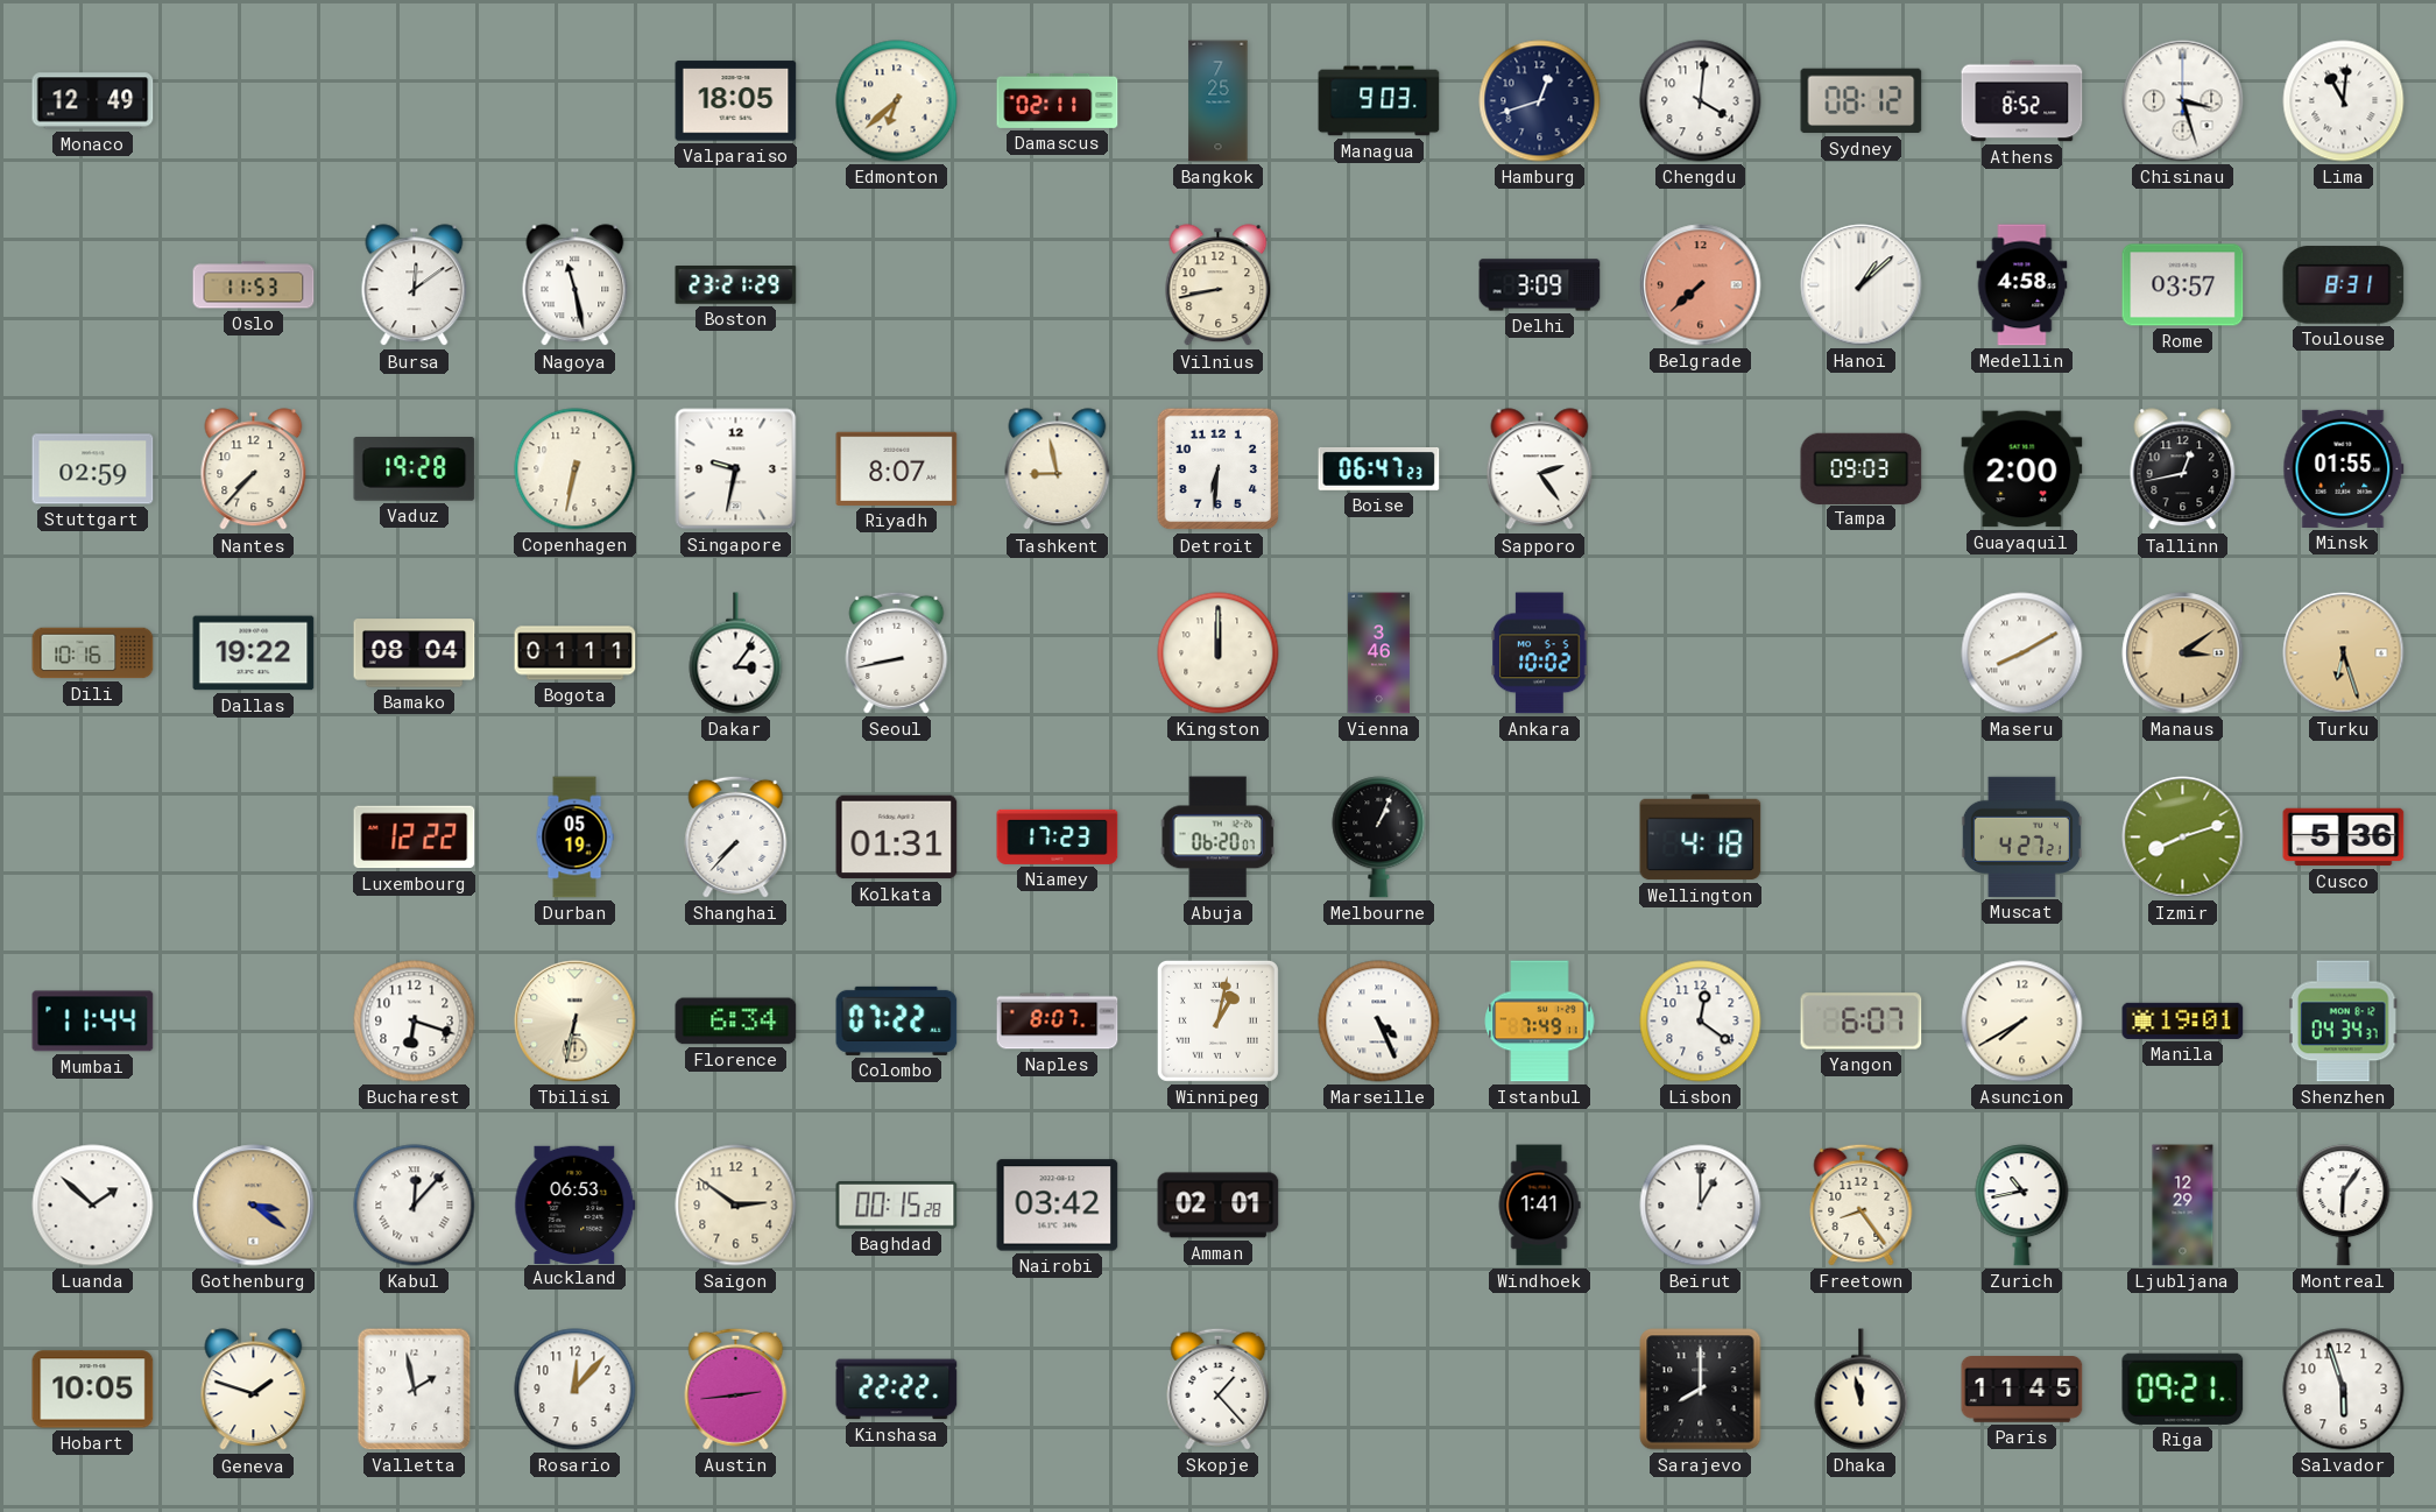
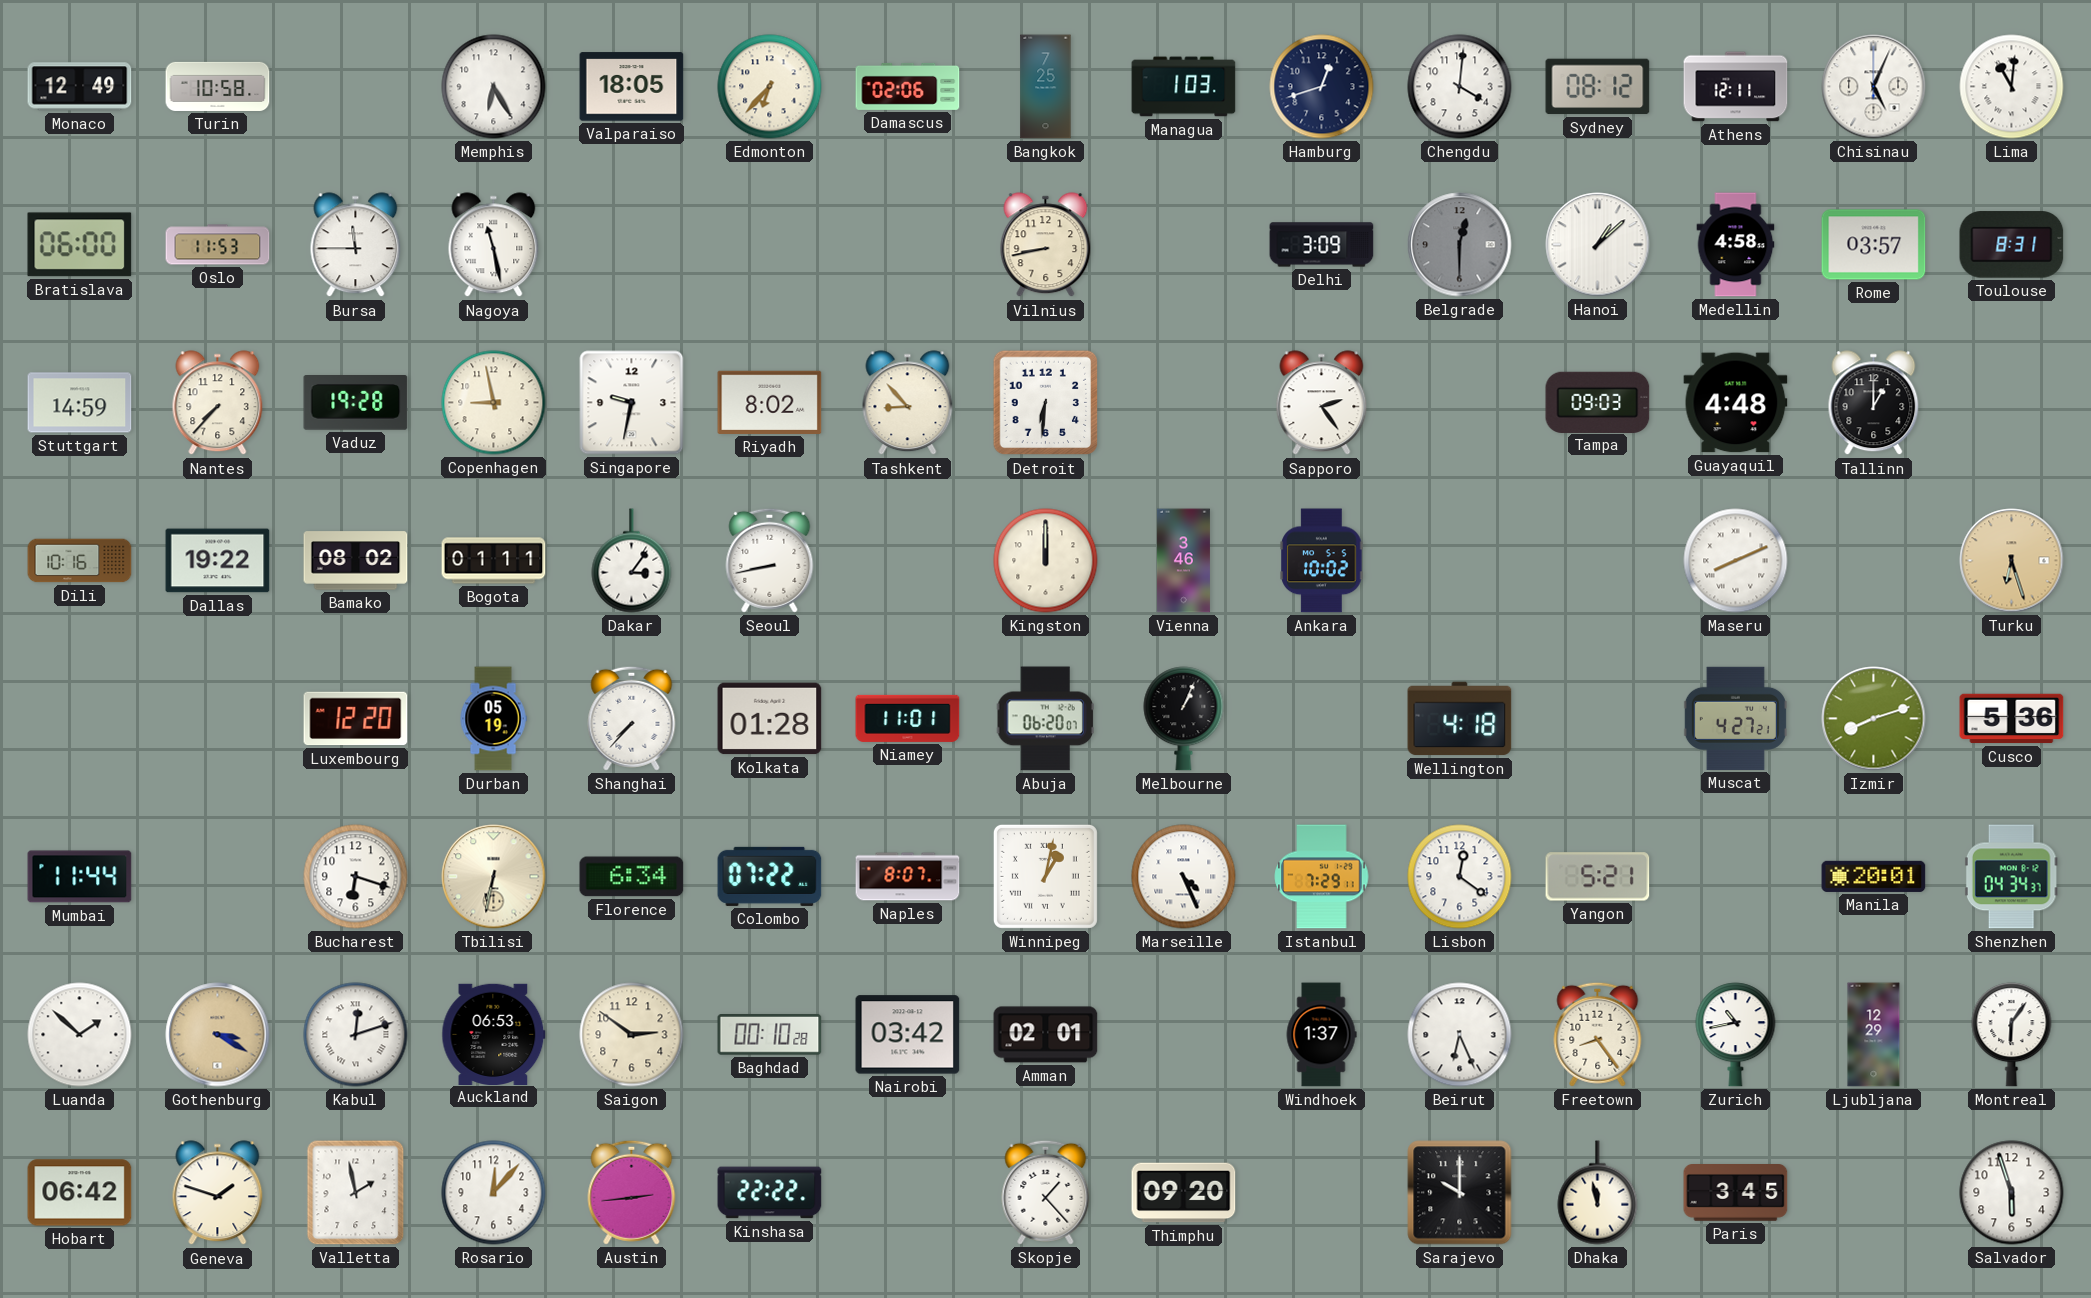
Turin: none -> 10:58
Memphis: none -> 6:25
Edmonton: 6:38 -> 6:37
Damascus: 02:11 -> 02:06
Managua: 9:03 -> 1:03
Athens: 8:52 -> 12:11
Chisinau: 3:27 -> 5:04
Bratislava: none -> 06:00
Bursa: 12:09 -> 11:45
Boston: 23:21 -> none
Belgrade: 7:38 -> 12:30
Belgrade dial: salmon -> grey
Stuttgart: 02:59 -> 14:59
Copenhagen: 6:32 -> 8:58
Riyadh: 8:07 -> 8:02
Tashkent: 8:58 -> 8:53
Boise: 06:47 -> none
Guayaquil: 2:00 -> 4:48
Tallinn: 12:43 -> 1:00
Minsk: 01:55 -> none
Bamako: 08:04 -> 08:02
Maseru: 8:10 -> 8:11
Manaus: 3:09 -> none
Luxembourg: 12:22 -> 12:20
Kolkata: 01:31 -> 01:28
Niamey: 17:23 -> 11:01
Istanbul: 7:49 -> 7:29
Yangon: 6:07 -> 5:21
Asuncion: 7:40 -> none
Manila: 19:01 -> 20:01
Gothenburg: 3:21 -> 3:20
Kabul: 12:07 -> 12:12
Baghdad: 00:15 -> 00:10
Windhoek: 1:41 -> 1:37
Beirut: 1:00 -> 6:26
Hobart: 10:05 -> 06:42
Thimphu: none -> 09:20
Sarajevo: 8:00 -> 10:00
Paris: 11:45 -> 3:45
Riga: 09:21 -> none
